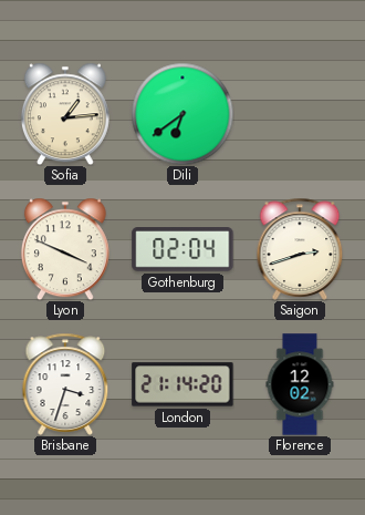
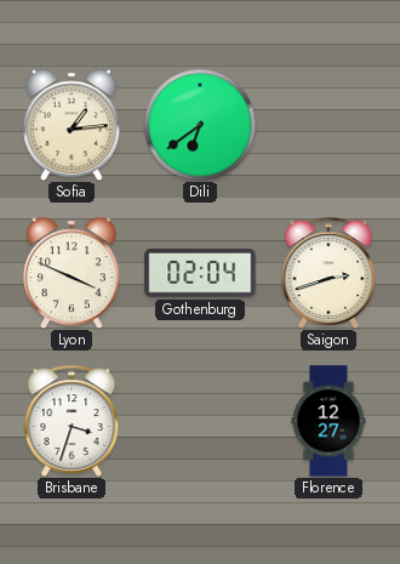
London: 21:14 -> none
Florence: 12:02 -> 12:27
